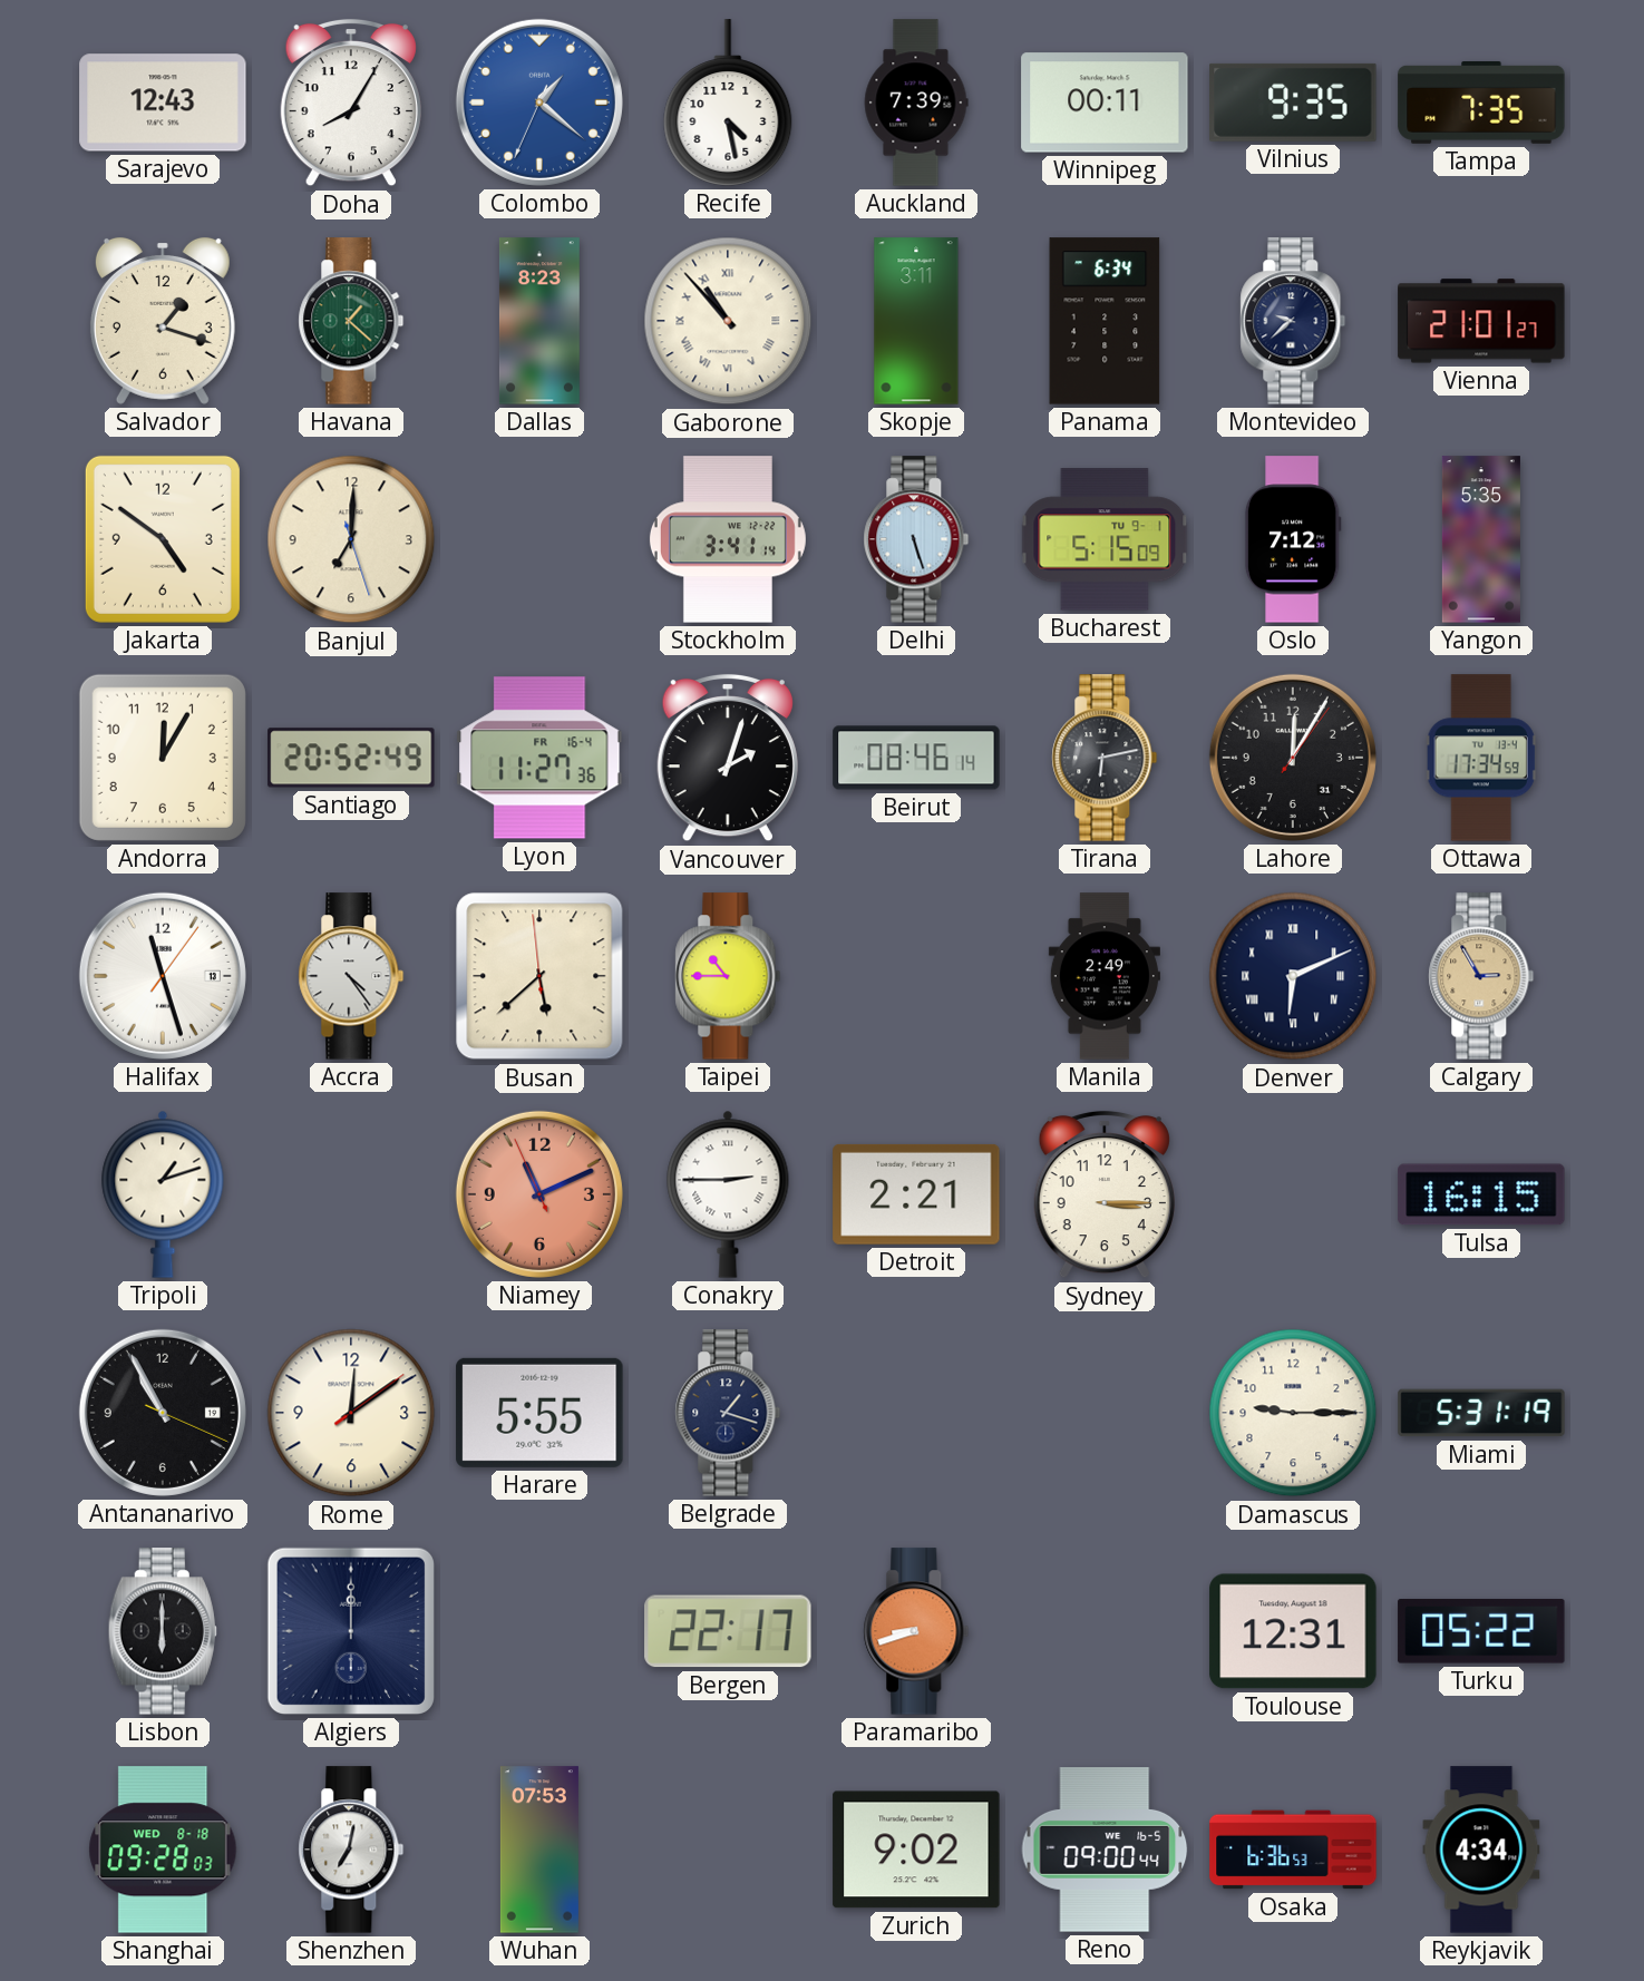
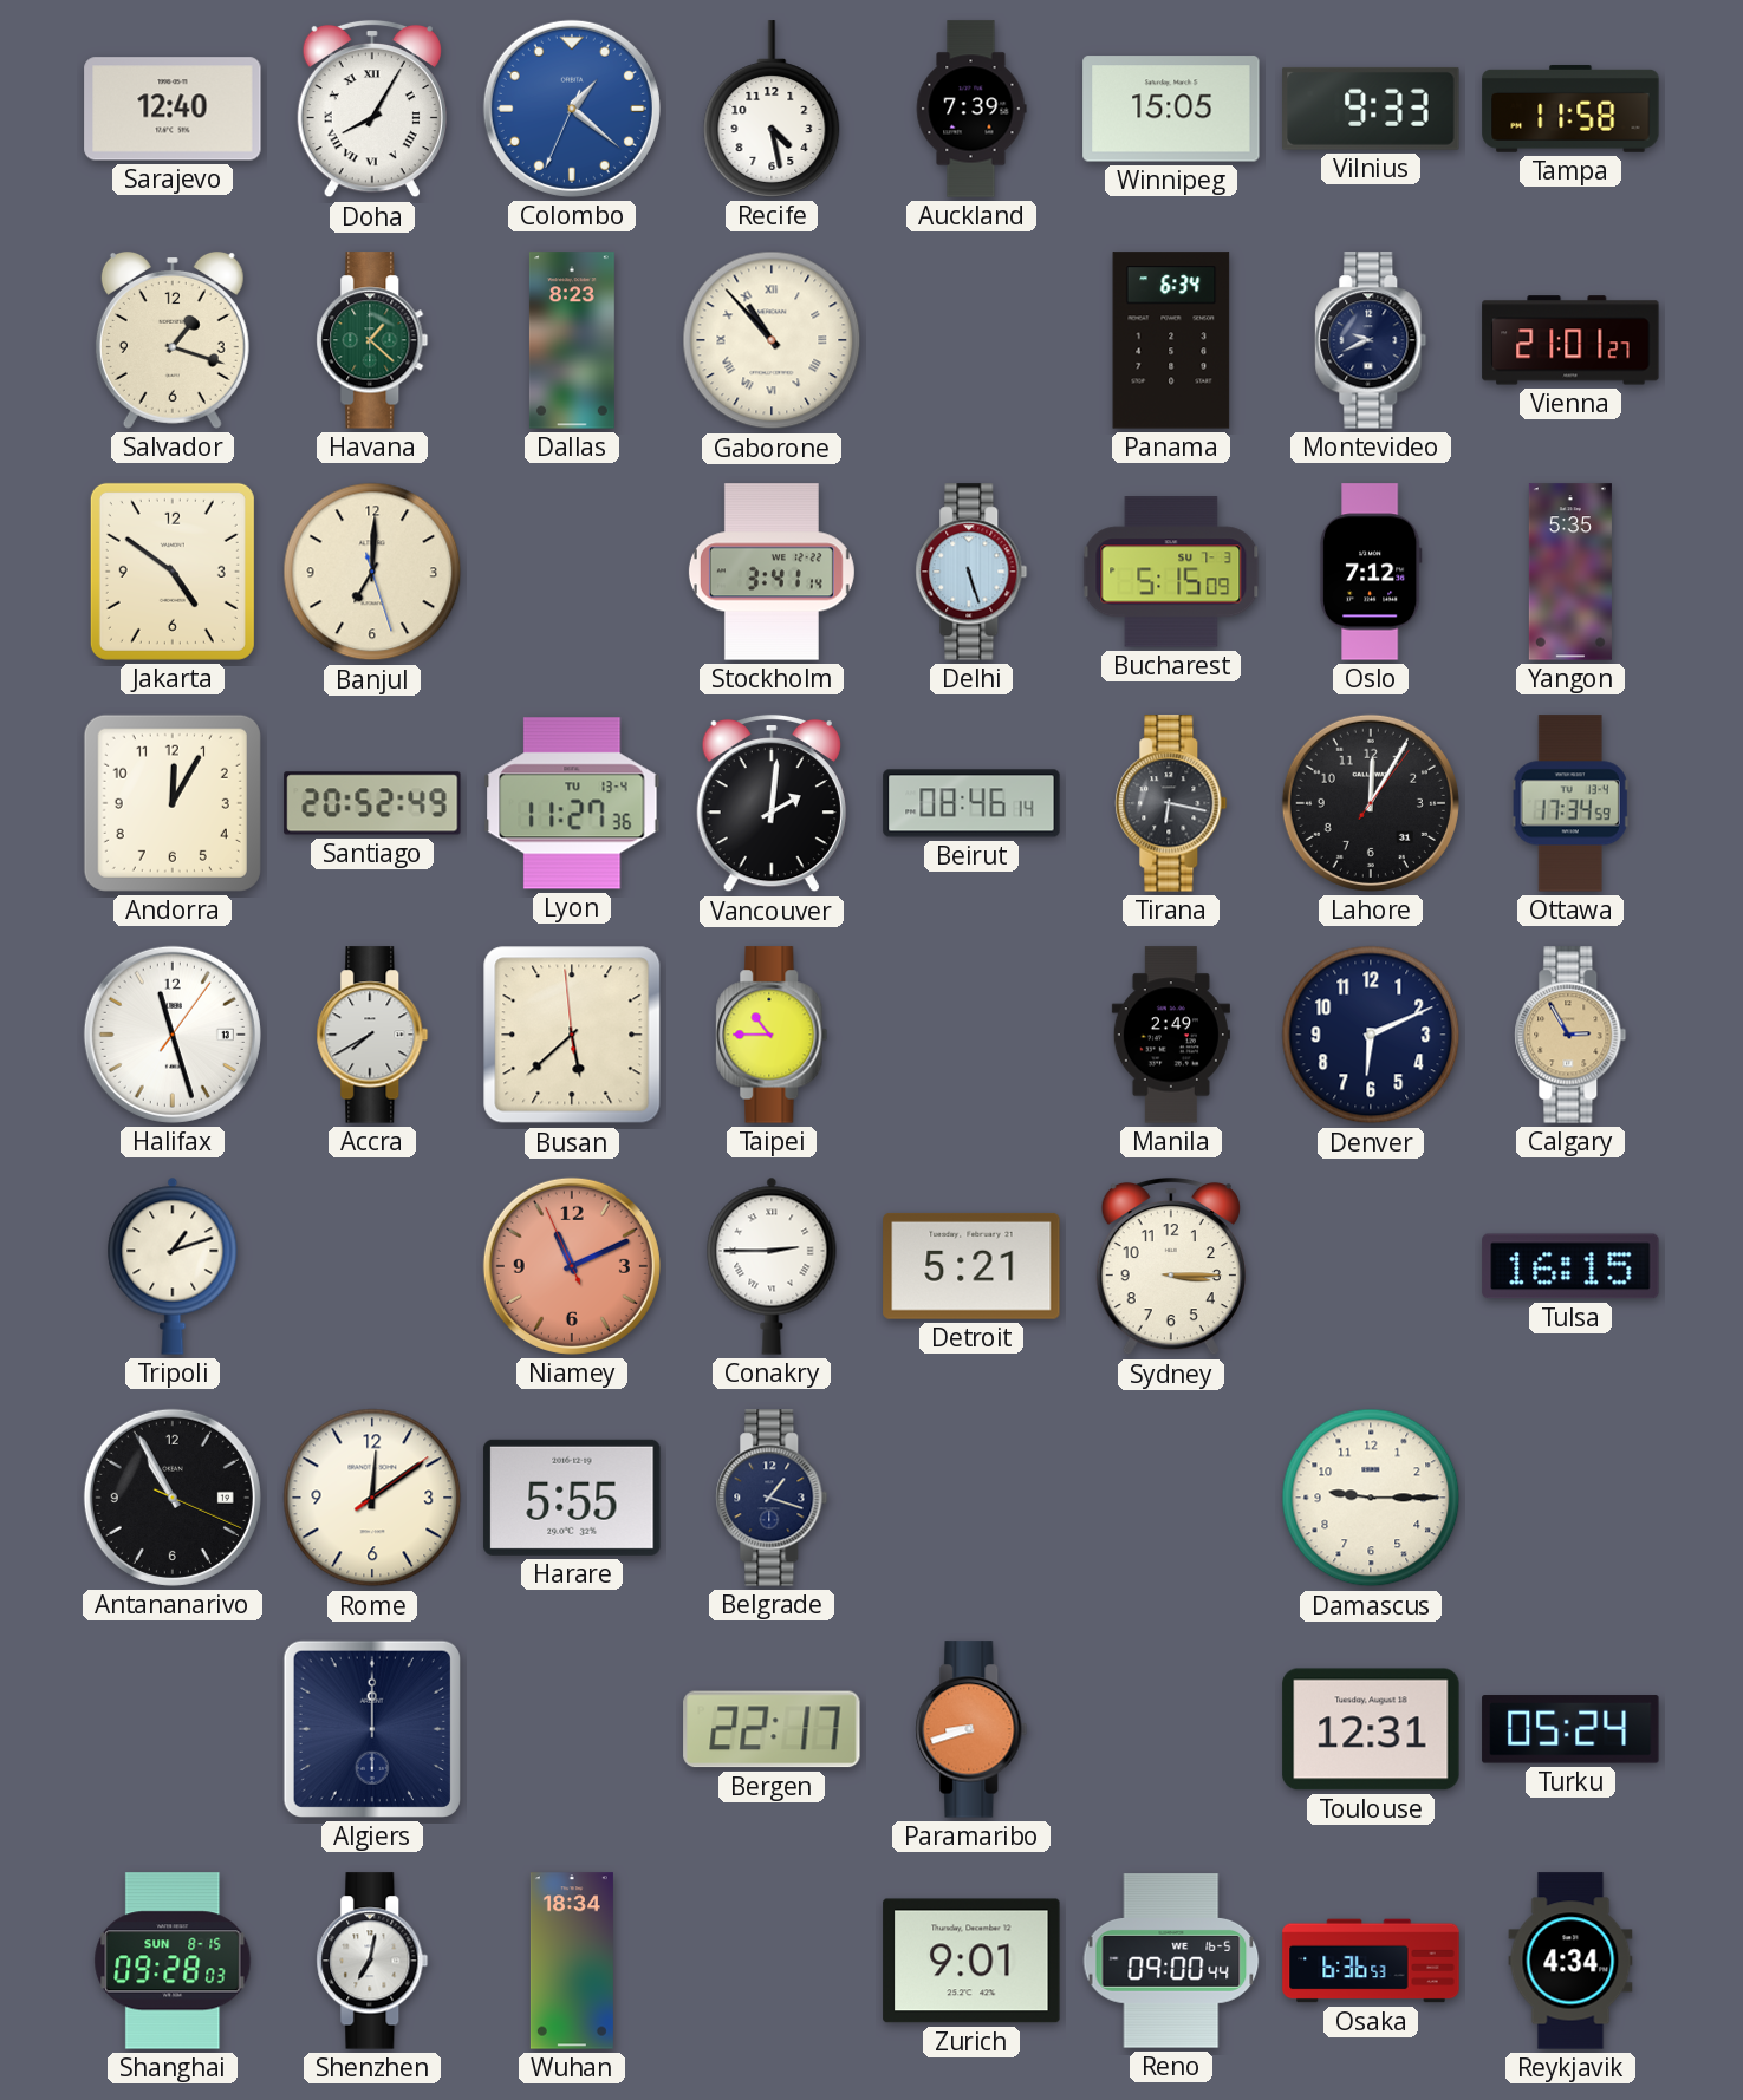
Sarajevo: 12:43 -> 12:40
Doha numerals: Arabic -> Roman
Winnipeg: 00:11 -> 15:05
Vilnius: 9:35 -> 9:33
Tampa: 7:35 -> 11:58
Skopje: 3:11 -> none
Montevideo: 9:38 -> 9:41
Bucharest date: TU 9-1 -> SU 7-3
Lyon date: FR 16-4 -> TU 13-4
Vancouver: 2:03 -> 2:01
Tirana: 6:13 -> 6:17
Accra: 4:24 -> 7:40
Denver numerals: Roman -> Arabic
Detroit: 2:21 -> 5:21
Miami: 5:31 -> none
Lisbon: 6:00 -> none
Turku: 05:22 -> 05:24
Shanghai date: WED 8-18 -> SUN 8-15
Wuhan: 07:53 -> 18:34
Zurich: 9:02 -> 9:01
